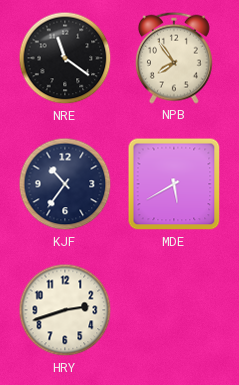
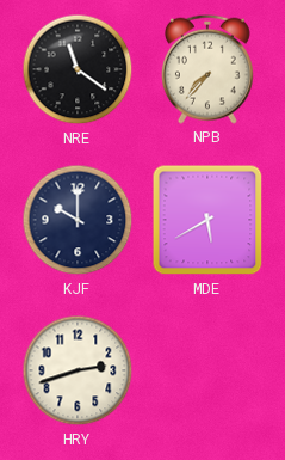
NPB: 7:54 -> 7:37
KJF: 10:36 -> 10:00
